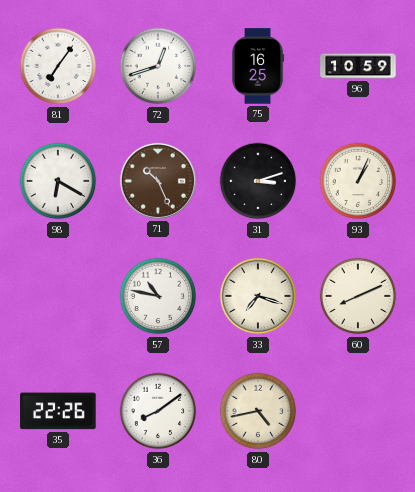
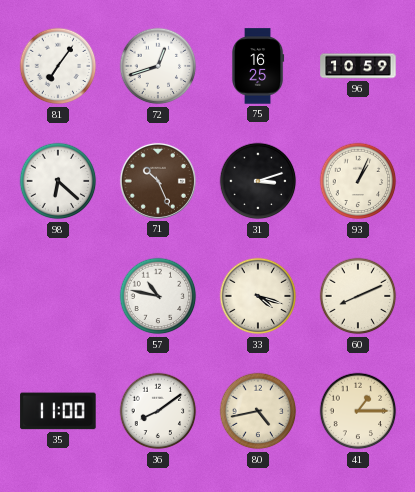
98: 6:20 -> 6:22
33: 7:18 -> 4:18
35: 22:26 -> 11:00
41: none -> 1:15
